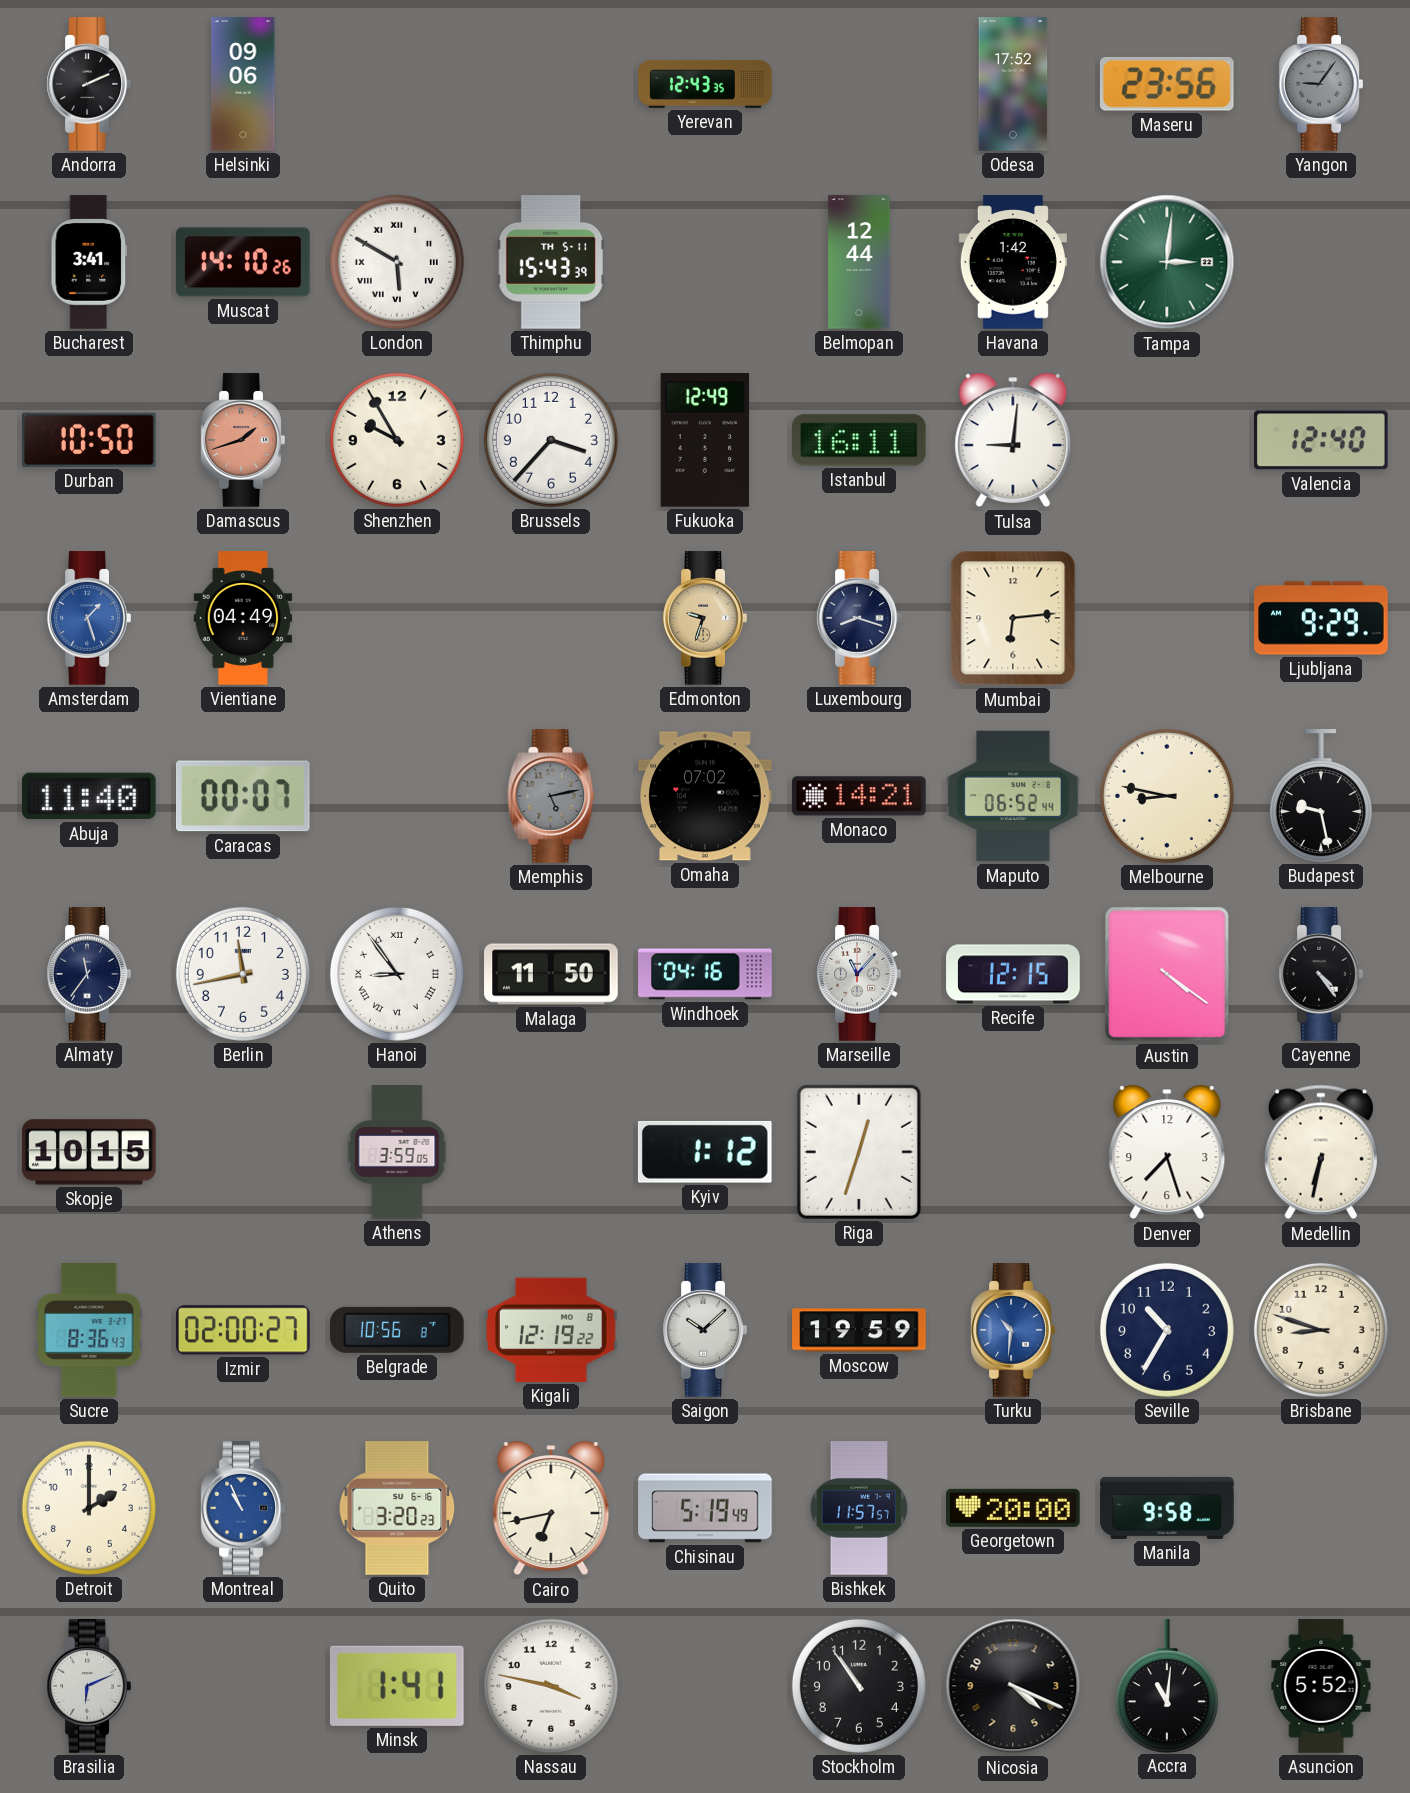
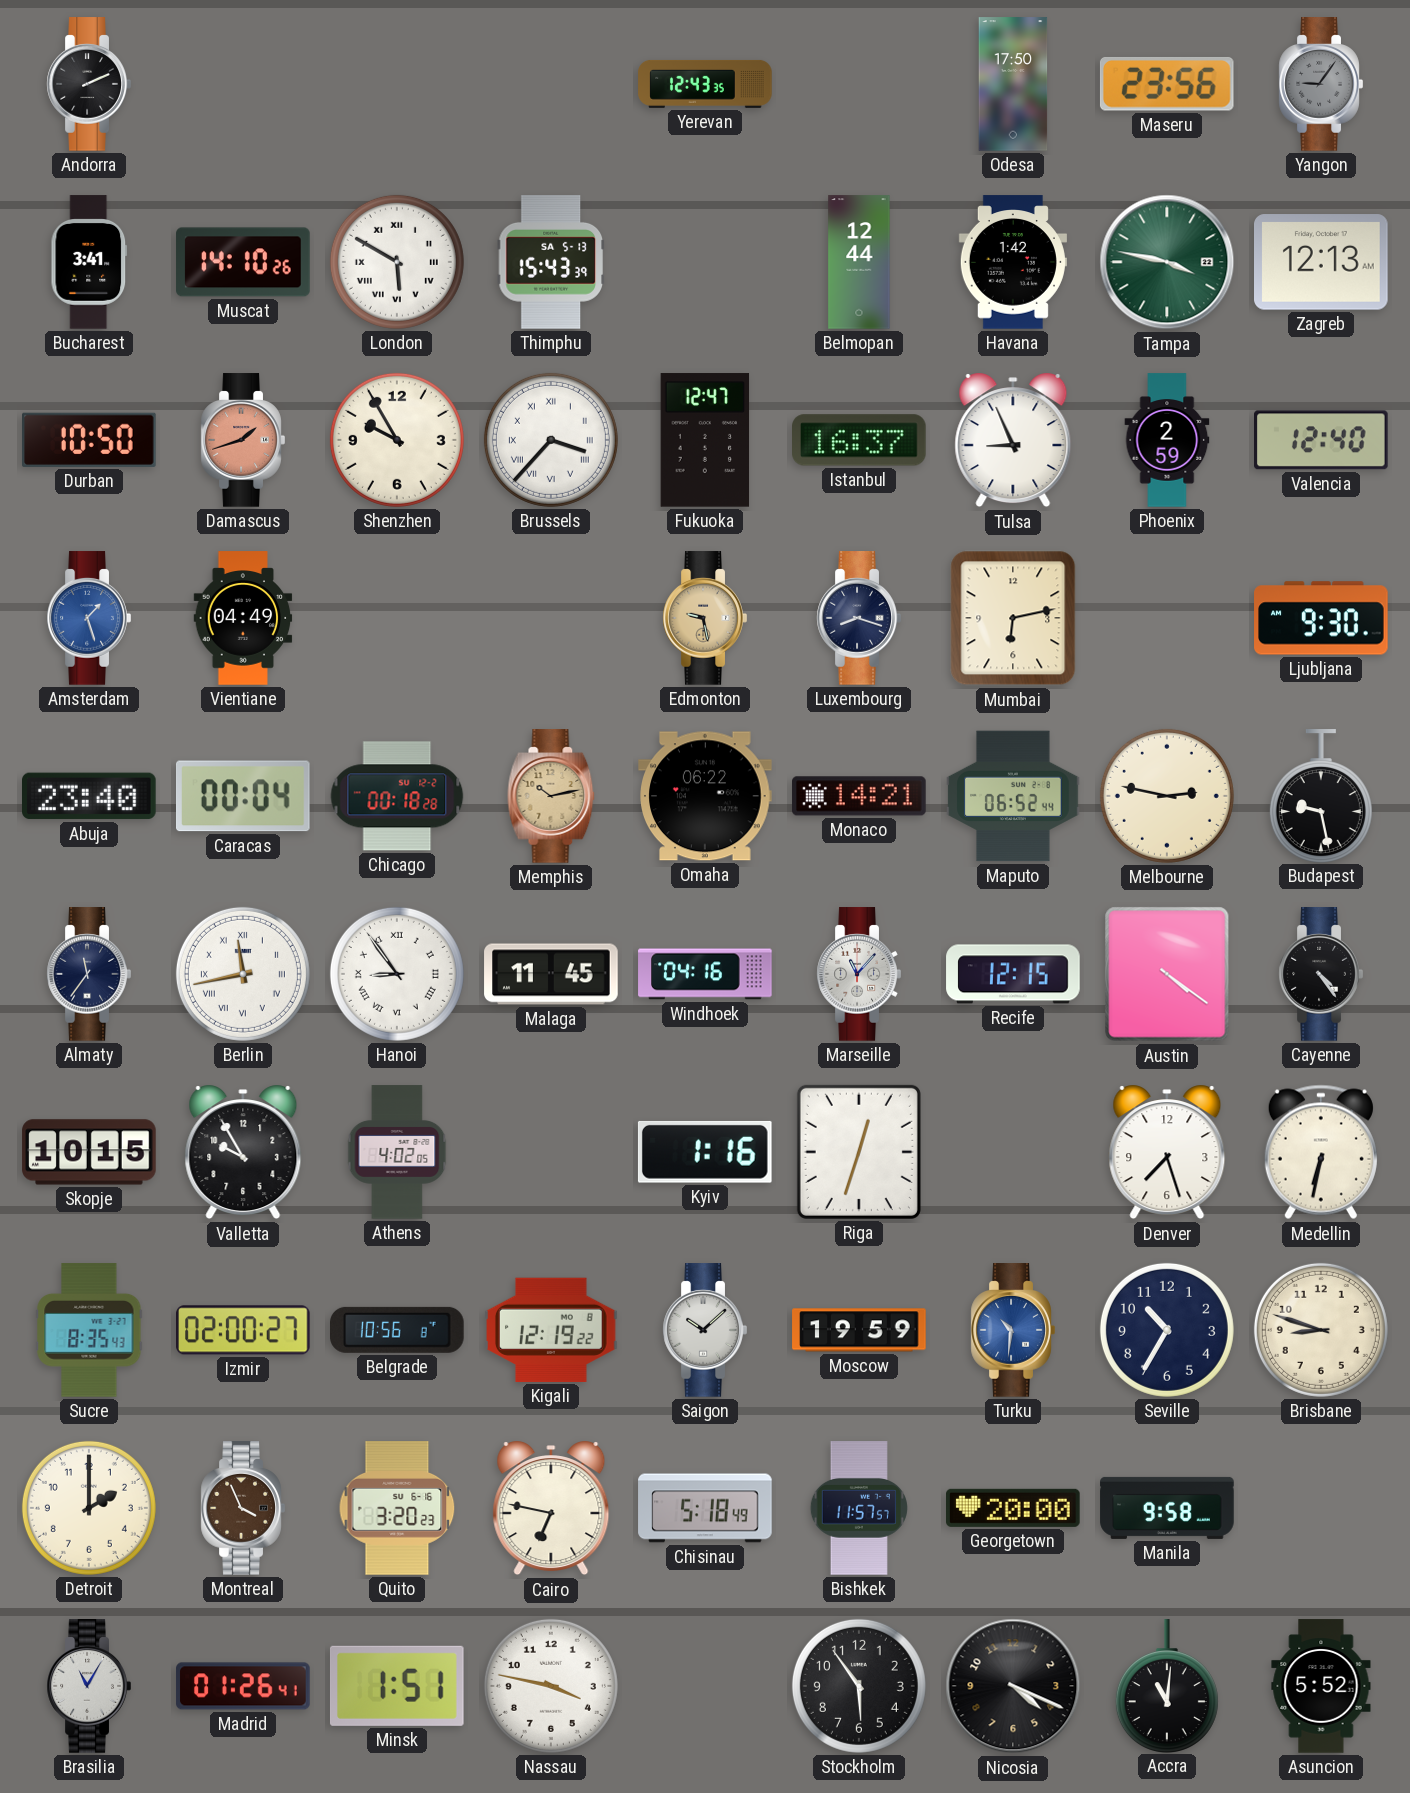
Helsinki: 09:06 -> none
Odesa: 17:52 -> 17:50
Thimphu date: TH 5-11 -> SA 5-13
Tampa: 3:01 -> 3:47
Zagreb: none -> 12:13
Brussels numerals: Arabic -> Roman
Fukuoka: 12:49 -> 12:47
Istanbul: 16:11 -> 16:37
Tulsa: 9:01 -> 8:56
Phoenix: none -> 2:59
Edmonton: 9:33 -> 9:28
Mumbai: 6:14 -> 6:13
Ljubljana: 9:29 -> 9:30
Abuja: 11:40 -> 23:40
Caracas: 00:07 -> 00:04
Chicago: none -> 00:18
Memphis: 5:13 -> 10:13
Memphis dial: grey -> champagne
Omaha: 07:02 -> 06:22
Melbourne: 8:47 -> 2:47
Berlin numerals: Arabic -> Roman
Malaga: 11:50 -> 11:45
Valletta: none -> 9:55
Athens: 3:59 -> 4:02
Kyiv: 1:12 -> 1:16
Sucre: 8:36 -> 8:35
Montreal: 10:56 -> 3:56
Montreal dial: blue -> brown
Cairo: 6:43 -> 6:47
Chisinau: 5:19 -> 5:18
Brasilia: 6:11 -> 11:05
Madrid: none -> 01:26
Minsk: 1:41 -> 1:51
Stockholm: 10:54 -> 5:54
